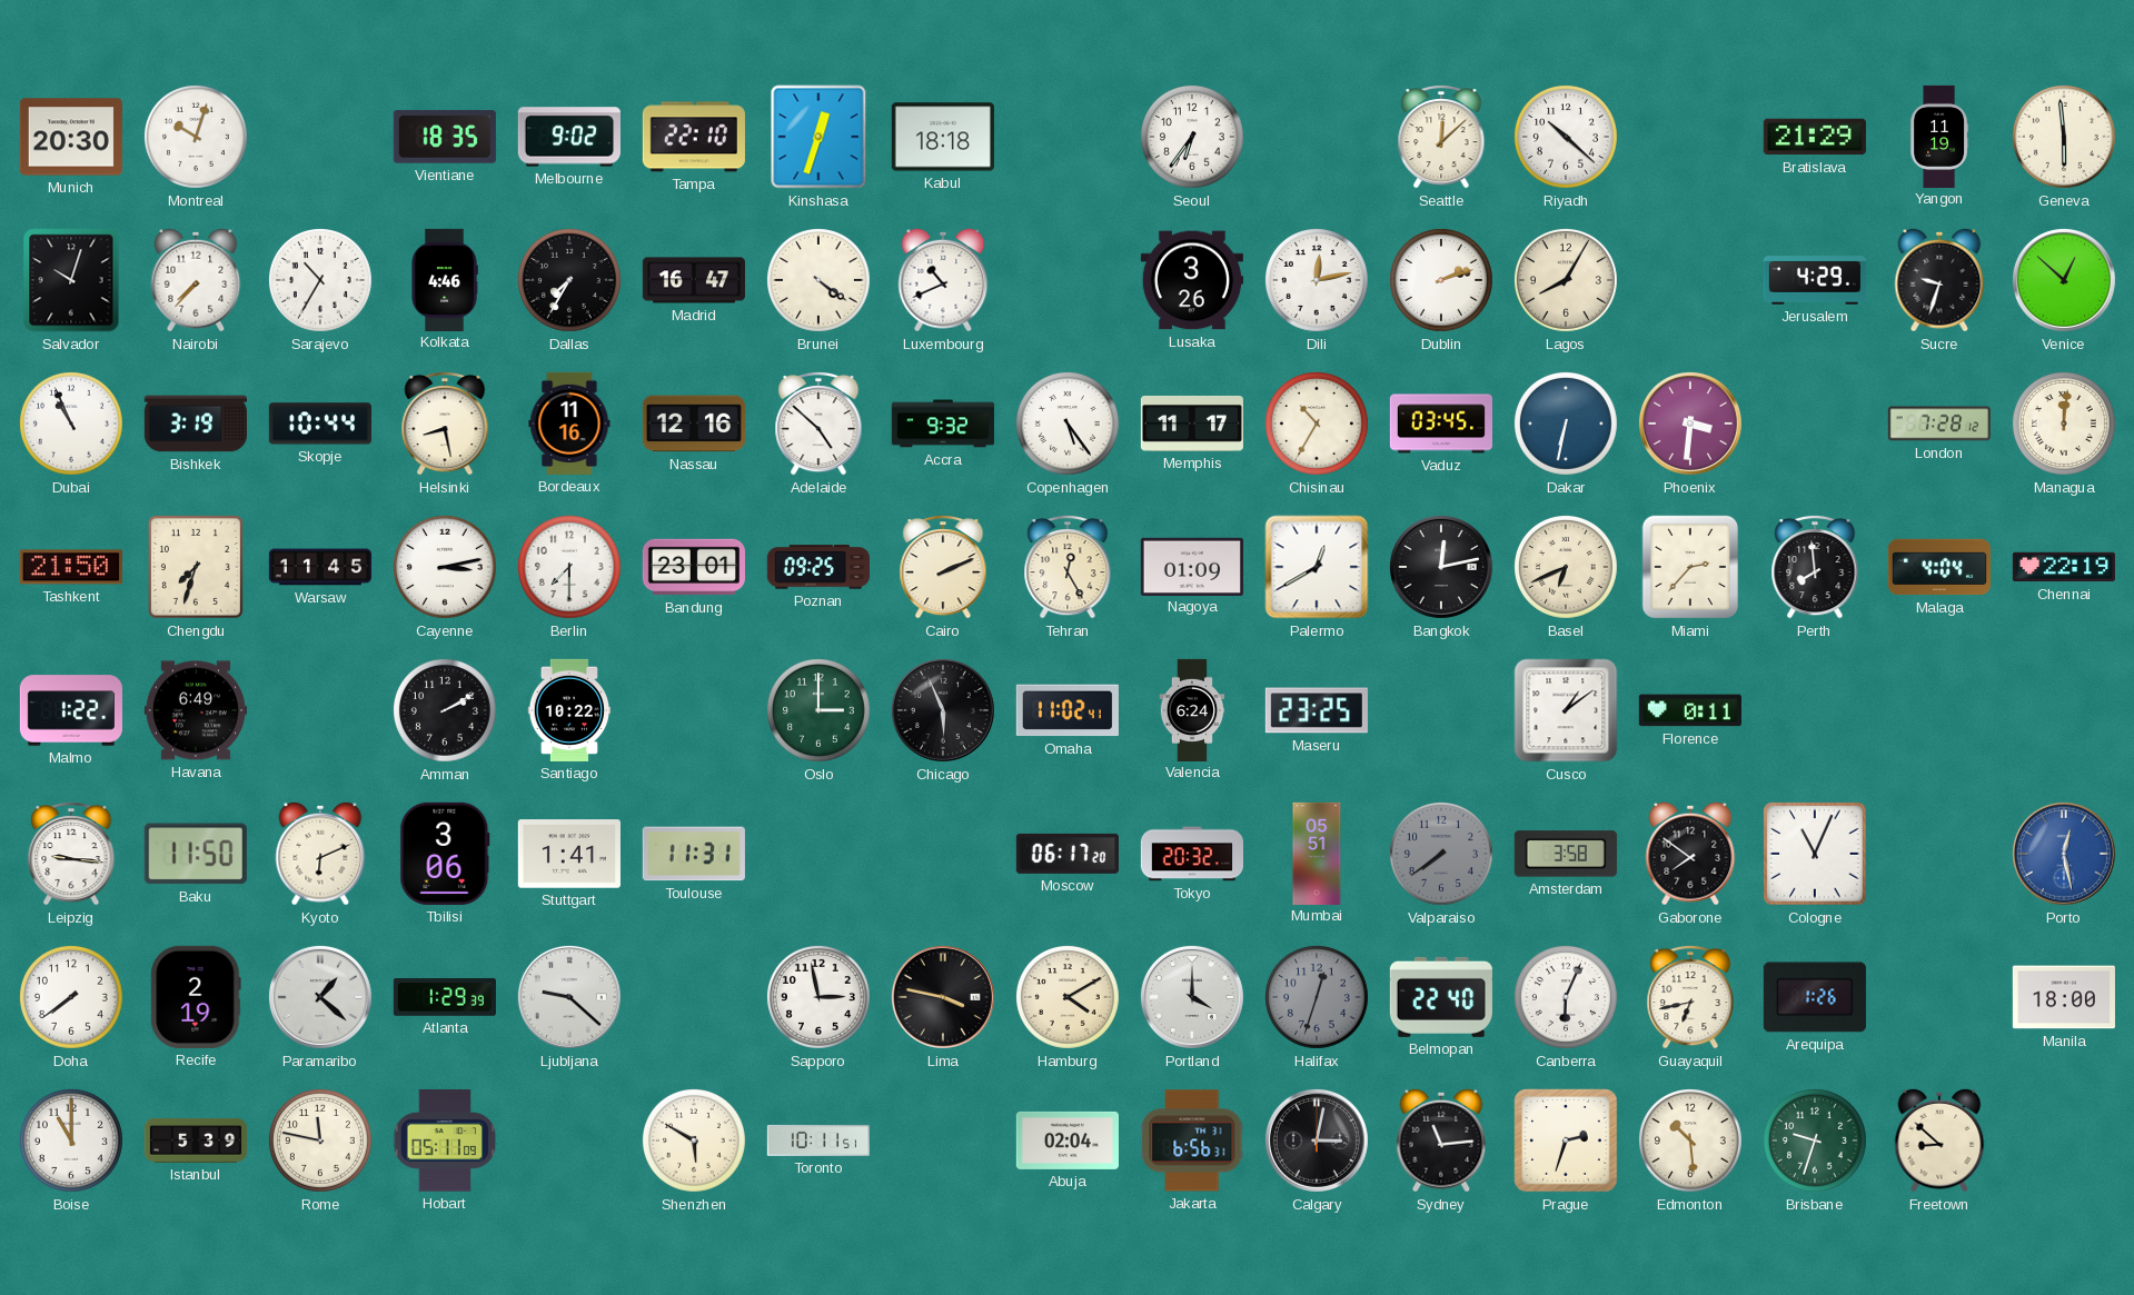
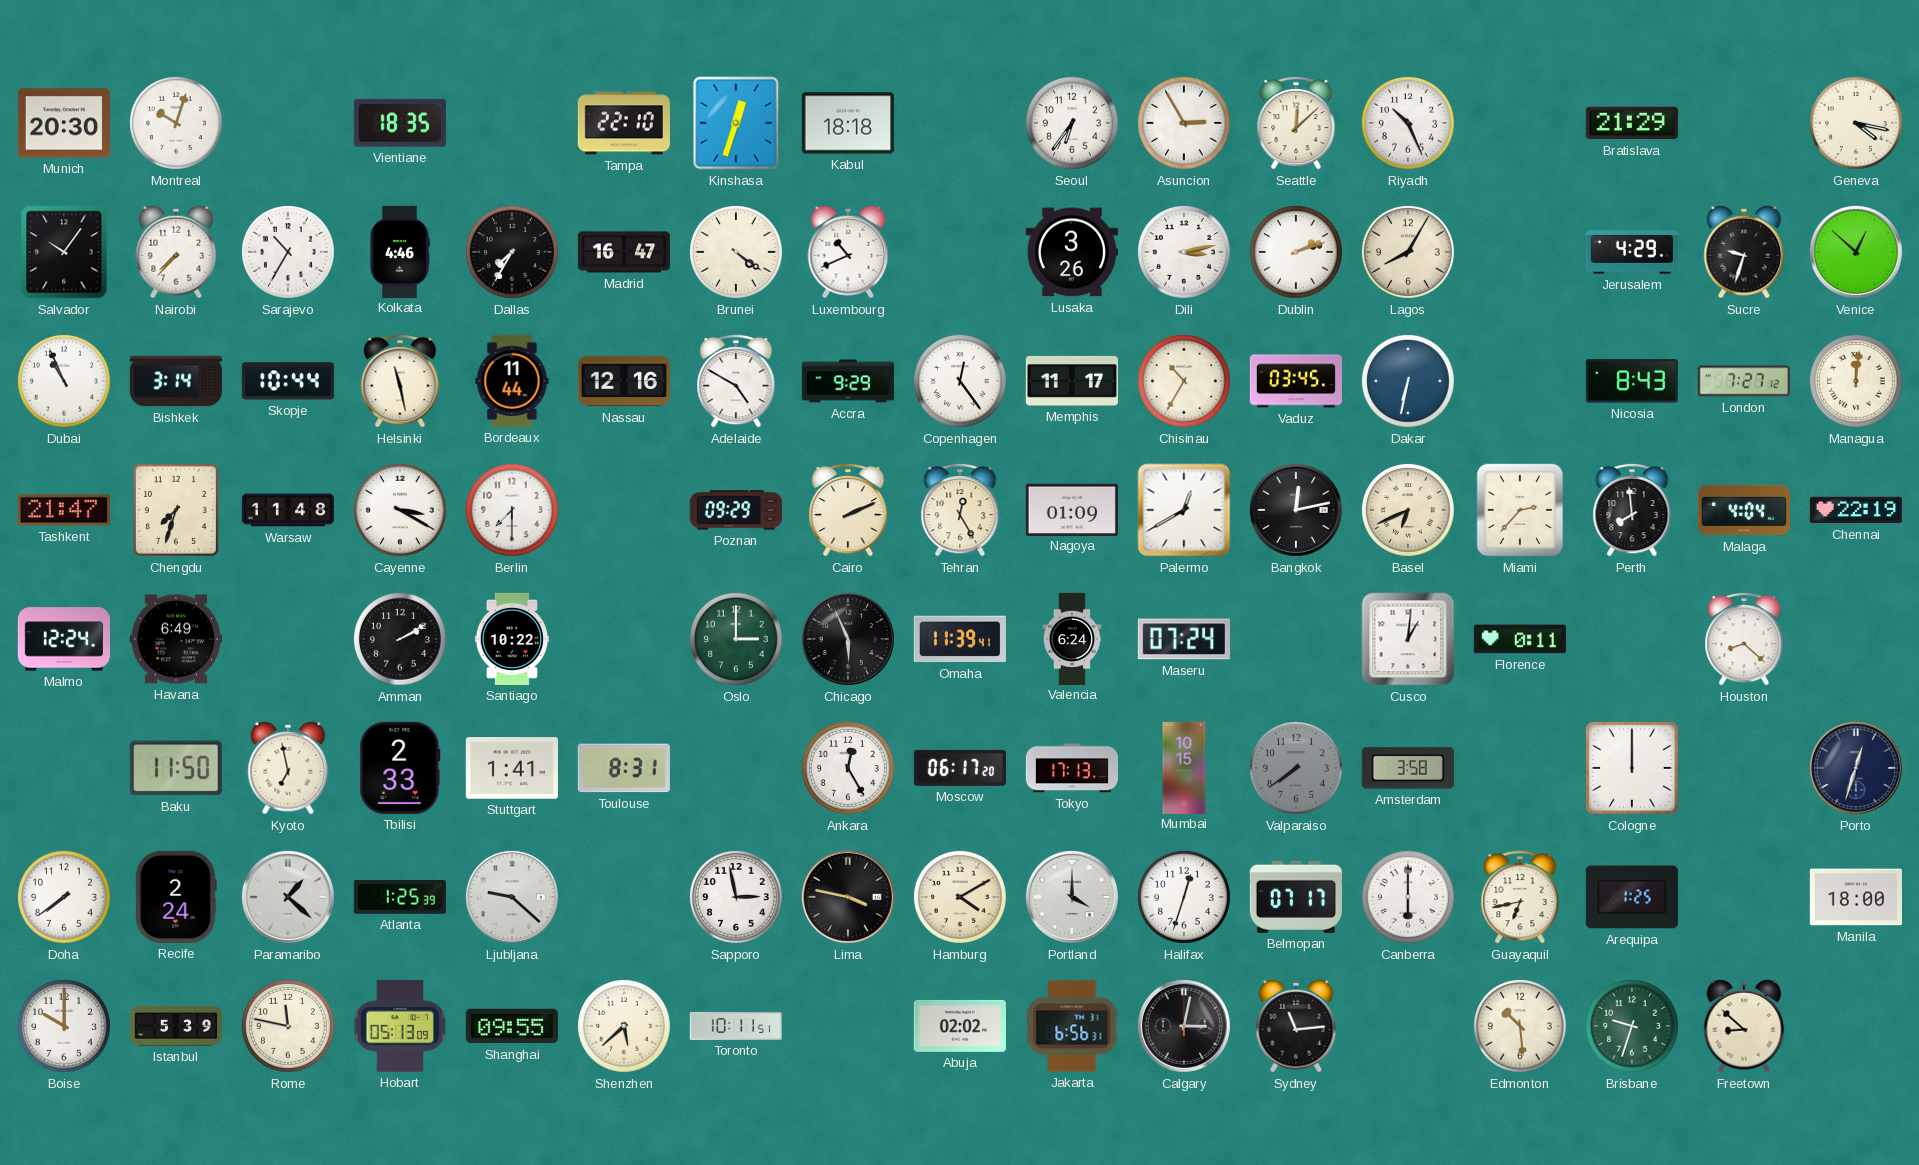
Melbourne: 9:02 -> none
Asuncion: none -> 2:55
Riyadh: 10:22 -> 10:26
Yangon: 11:19 -> none
Geneva: 5:59 -> 4:17
Salvador: 10:03 -> 10:06
Dili: 12:13 -> 3:13
Bishkek: 3:19 -> 3:14
Helsinki: 8:28 -> 11:28
Bordeaux: 11:16 -> 11:44
Adelaide: 4:52 -> 4:50
Accra: 9:32 -> 9:29
Copenhagen: 5:24 -> 12:24
Phoenix: 3:31 -> none
Nicosia: none -> 8:43
London: 7:28 -> 7:27
Tashkent: 21:50 -> 21:47
Warsaw: 11:45 -> 11:48
Cayenne: 3:13 -> 3:20
Bandung: 23:01 -> none
Poznan: 09:25 -> 09:29
Malmo: 1:22 -> 12:24
Omaha: 11:02 -> 11:39
Maseru: 23:25 -> 07:24
Cusco: 1:09 -> 1:01
Houston: none -> 8:22
Leipzig: 9:16 -> none
Kyoto: 6:11 -> 6:58
Tbilisi: 3:06 -> 2:33
Toulouse: 11:31 -> 8:31
Ankara: none -> 12:25
Tokyo: 20:32 -> 17:13
Mumbai: 05:51 -> 10:15
Gaborone: 7:51 -> none
Cologne: 11:04 -> 12:00
Porto: 12:28 -> 12:33
Porto dial: blue -> navy
Recife: 2:19 -> 2:24
Atlanta: 1:29 -> 1:25
Halifax dial: grey -> white
Belmopan: 22:40 -> 07:17
Canberra: 6:04 -> 6:00
Arequipa: 1:26 -> 1:25
Boise: 11:00 -> 10:00
Hobart: 05:11 -> 05:13
Shanghai: none -> 09:55
Shenzhen: 5:50 -> 5:38
Abuja: 02:04 -> 02:02
Prague: 2:33 -> none
